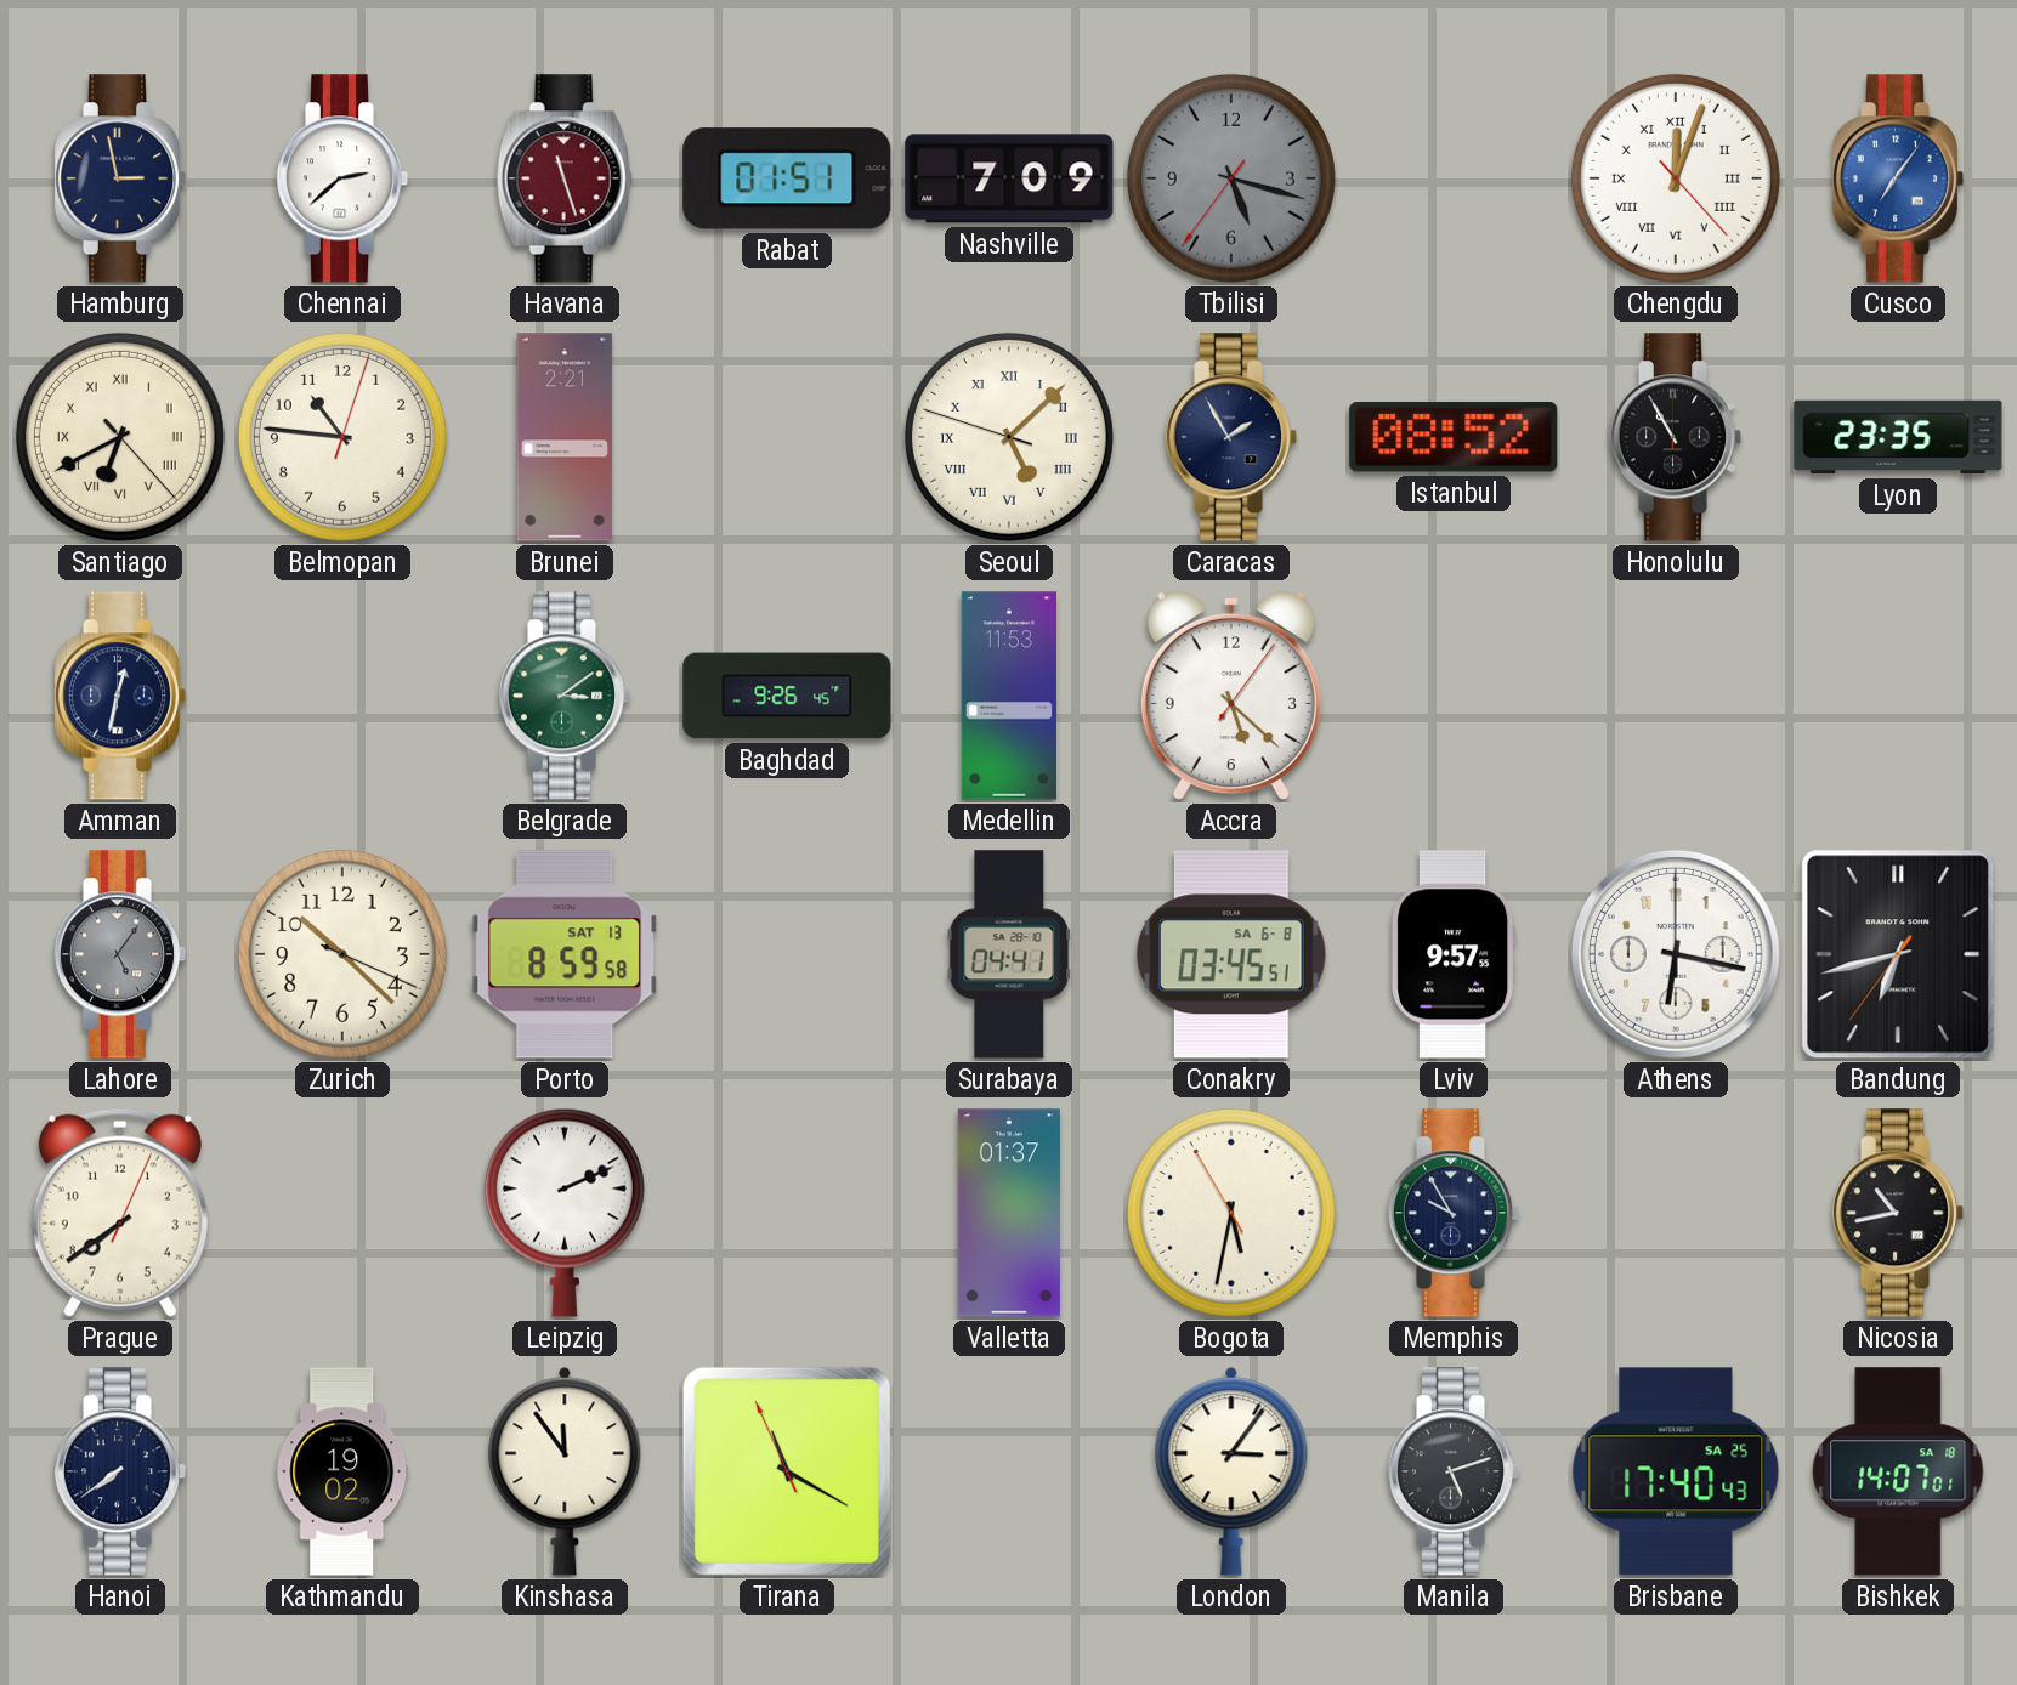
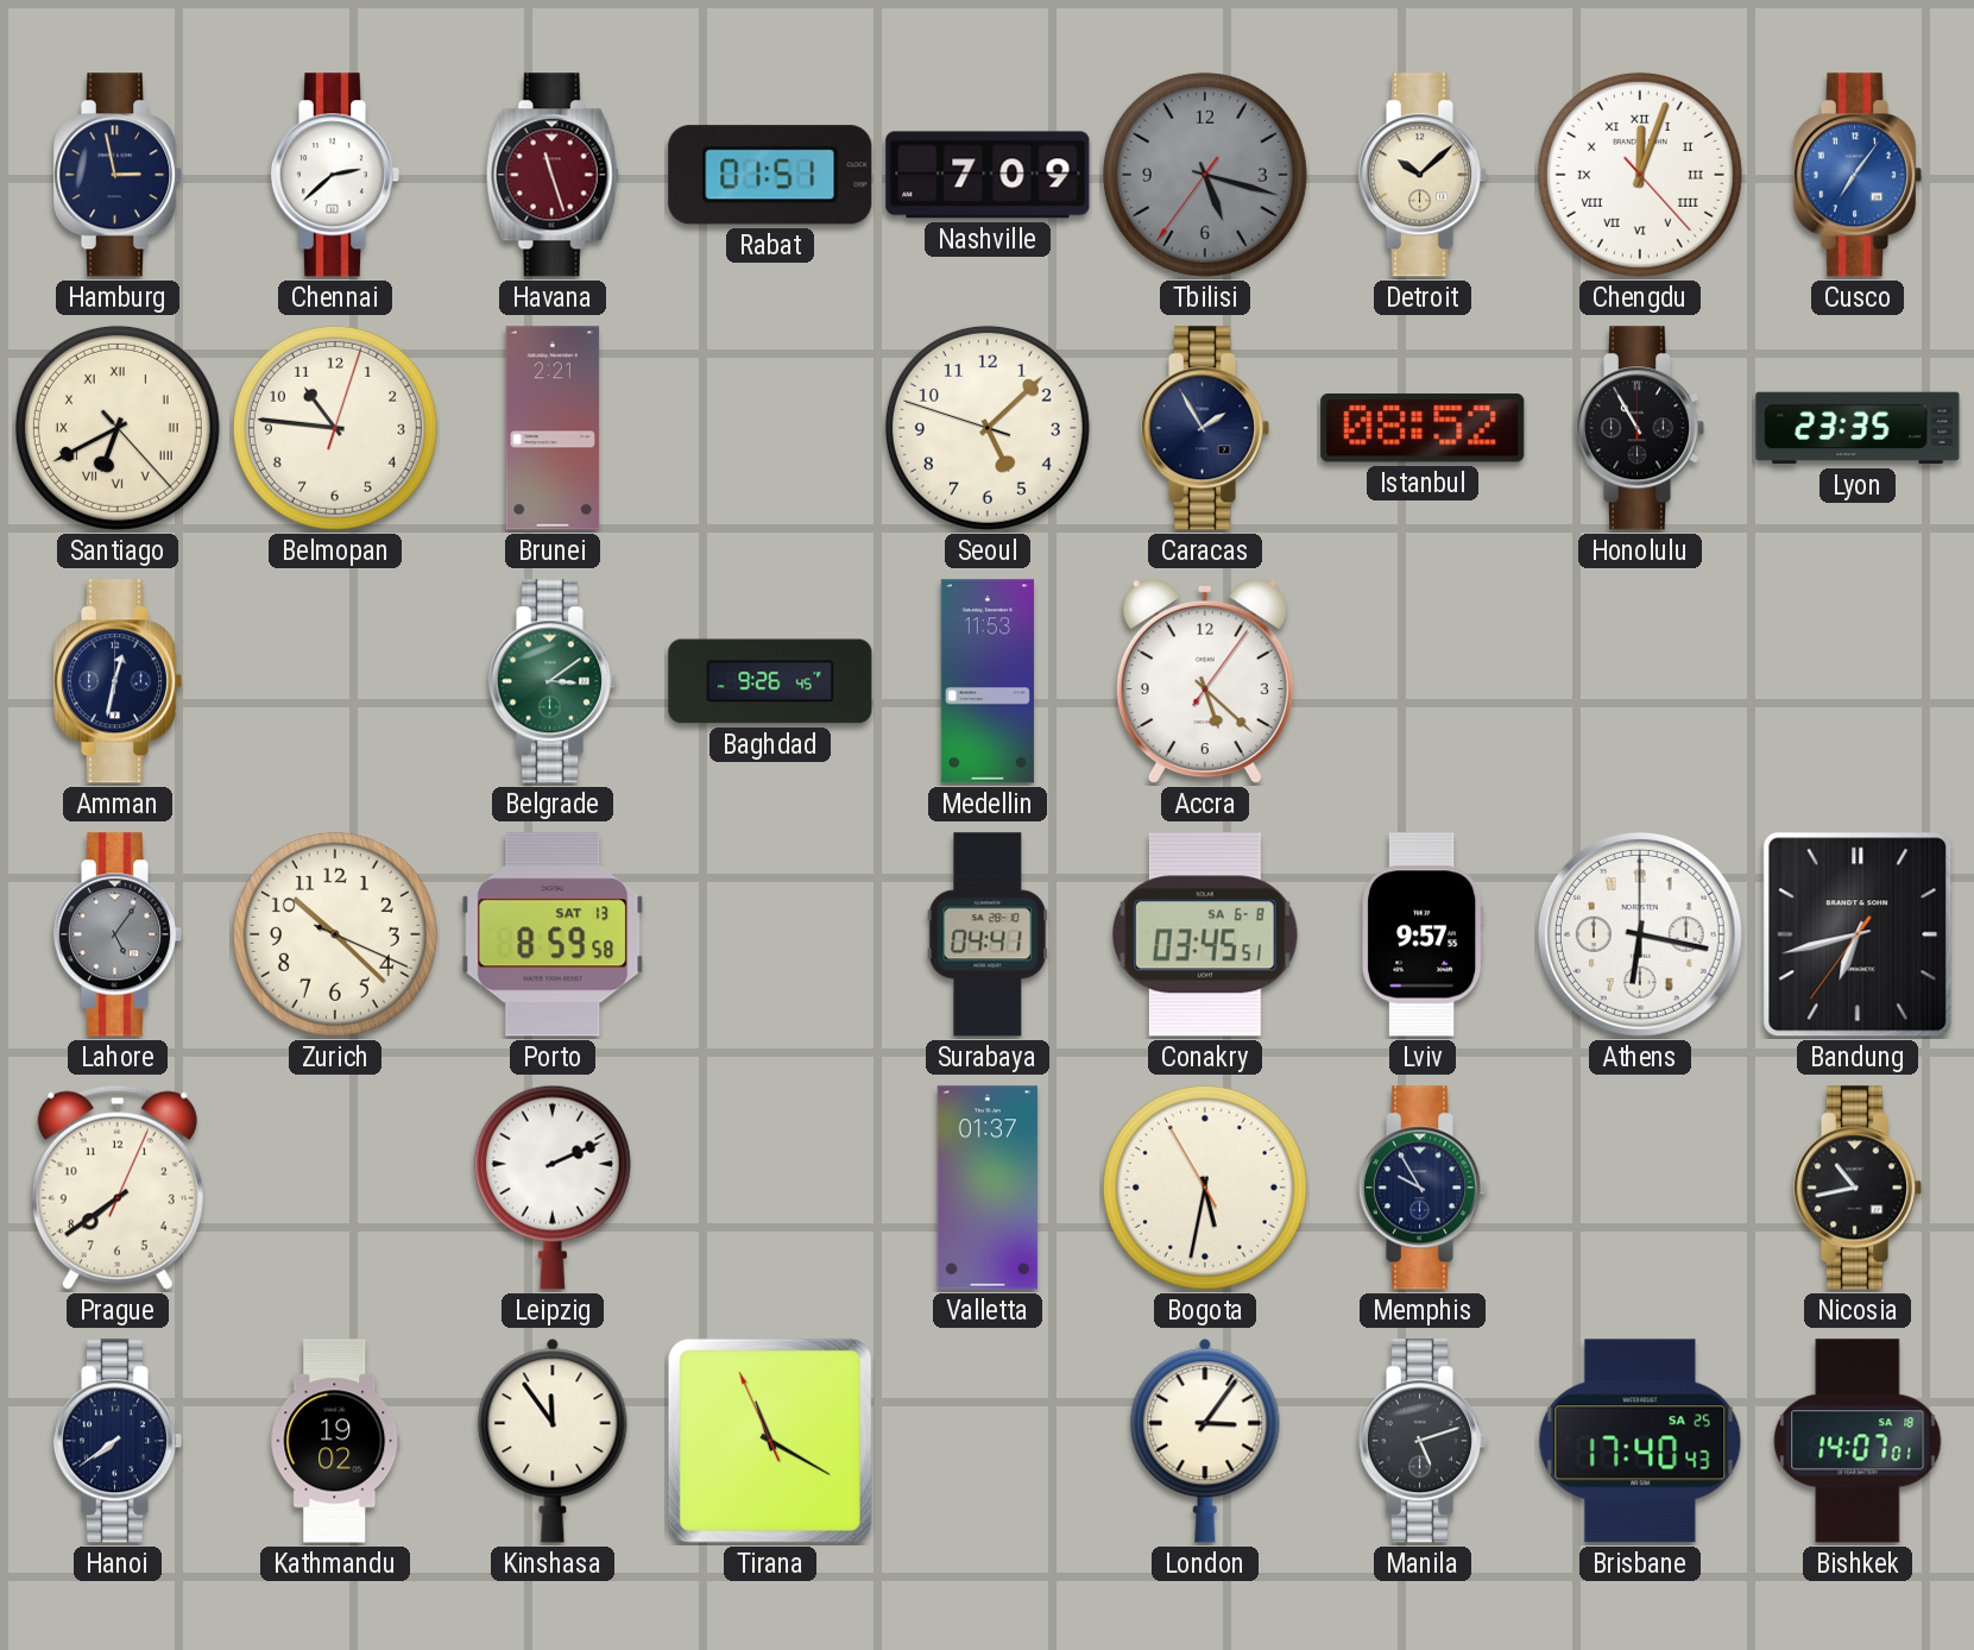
Detroit: none -> 10:08
Seoul numerals: Roman -> Arabic
